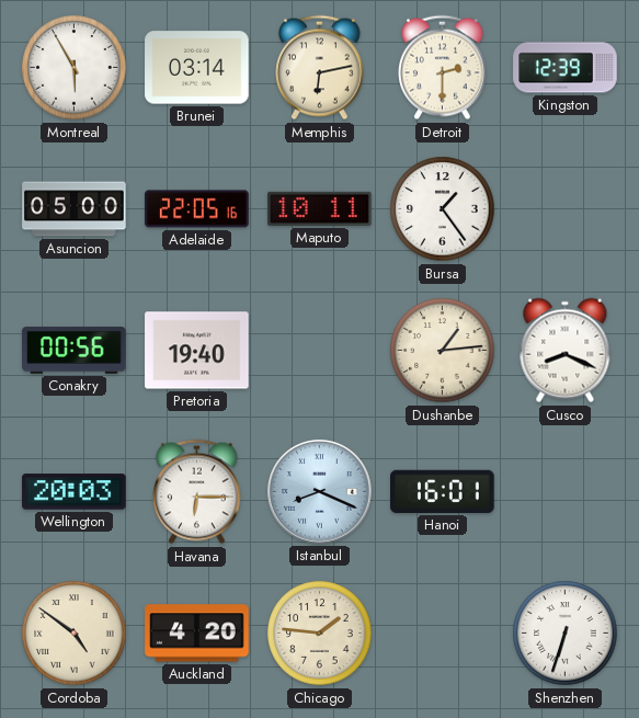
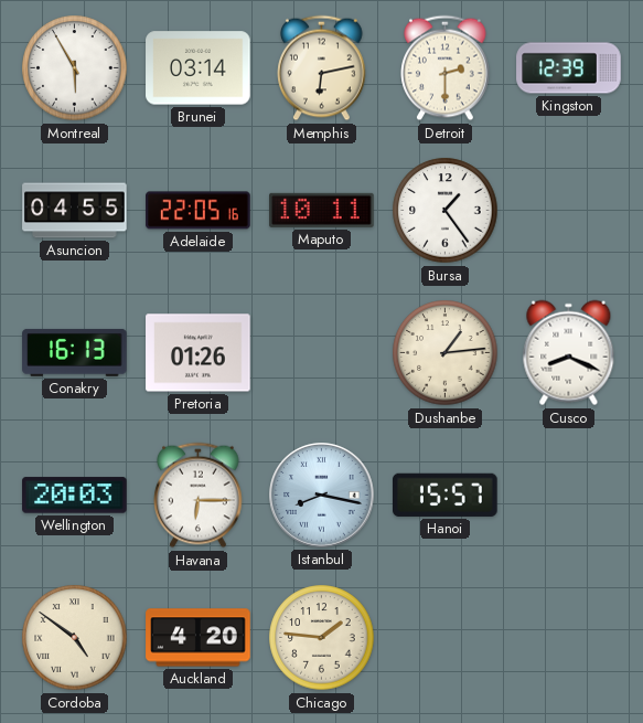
Asuncion: 05:00 -> 04:55
Conakry: 00:56 -> 16:13
Pretoria: 19:40 -> 01:26
Istanbul: 8:19 -> 8:17
Hanoi: 16:01 -> 15:57
Shenzhen: 6:33 -> none
